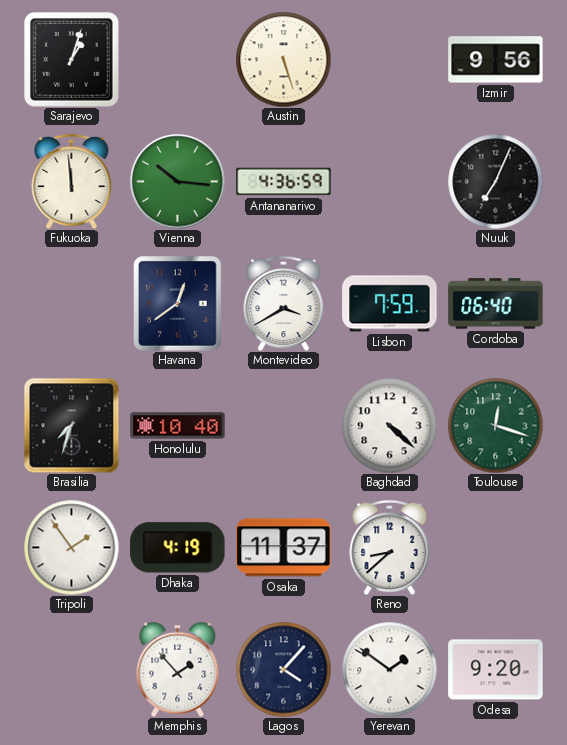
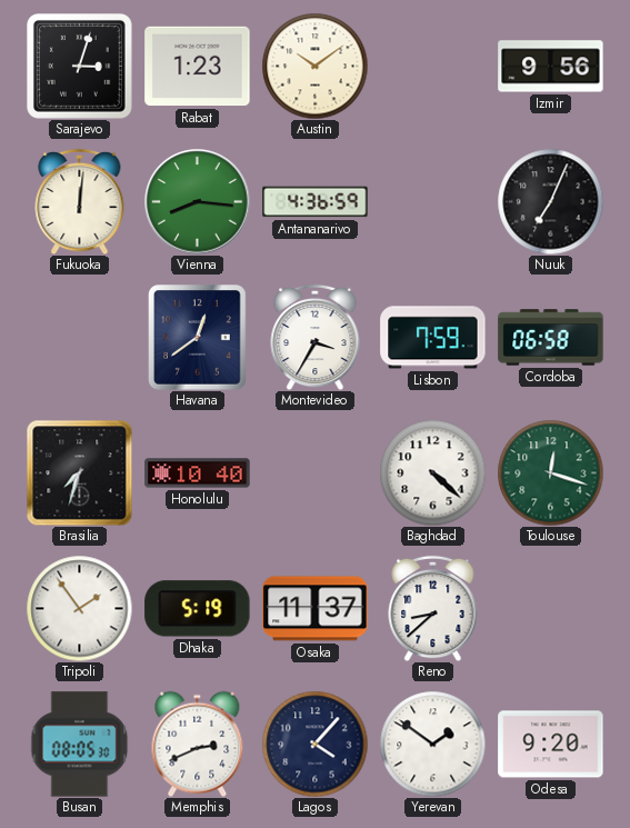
Sarajevo: 1:03 -> 3:03
Rabat: none -> 1:23
Austin: 5:27 -> 10:09
Fukuoka: 11:59 -> 12:01
Vienna: 10:16 -> 8:16
Montevideo: 3:40 -> 3:35
Cordoba: 06:40 -> 06:58
Dhaka: 4:19 -> 5:19
Busan: none -> 08:05
Memphis: 1:53 -> 2:41
